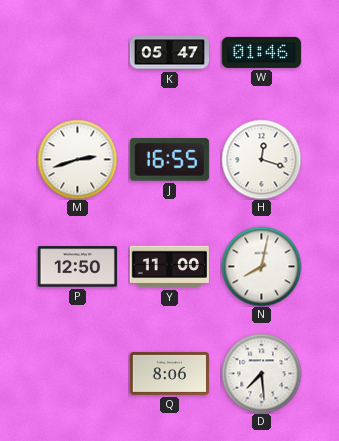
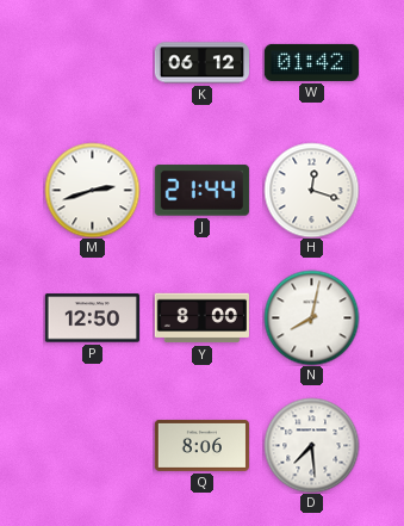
K: 05:47 -> 06:12
W: 01:46 -> 01:42
J: 16:55 -> 21:44
Y: 11:00 -> 8:00
